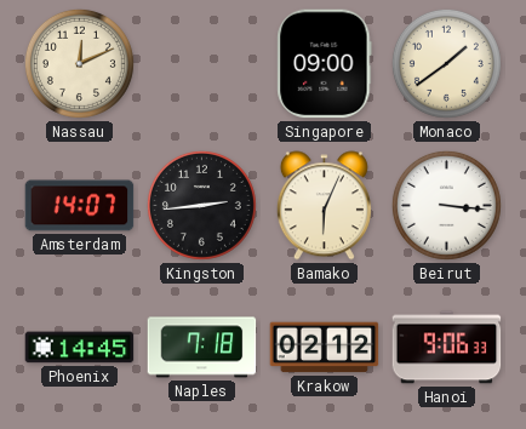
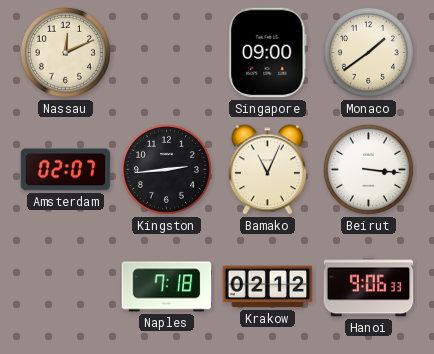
Amsterdam: 14:07 -> 02:07
Bamako: 6:04 -> 11:04
Phoenix: 14:45 -> none
